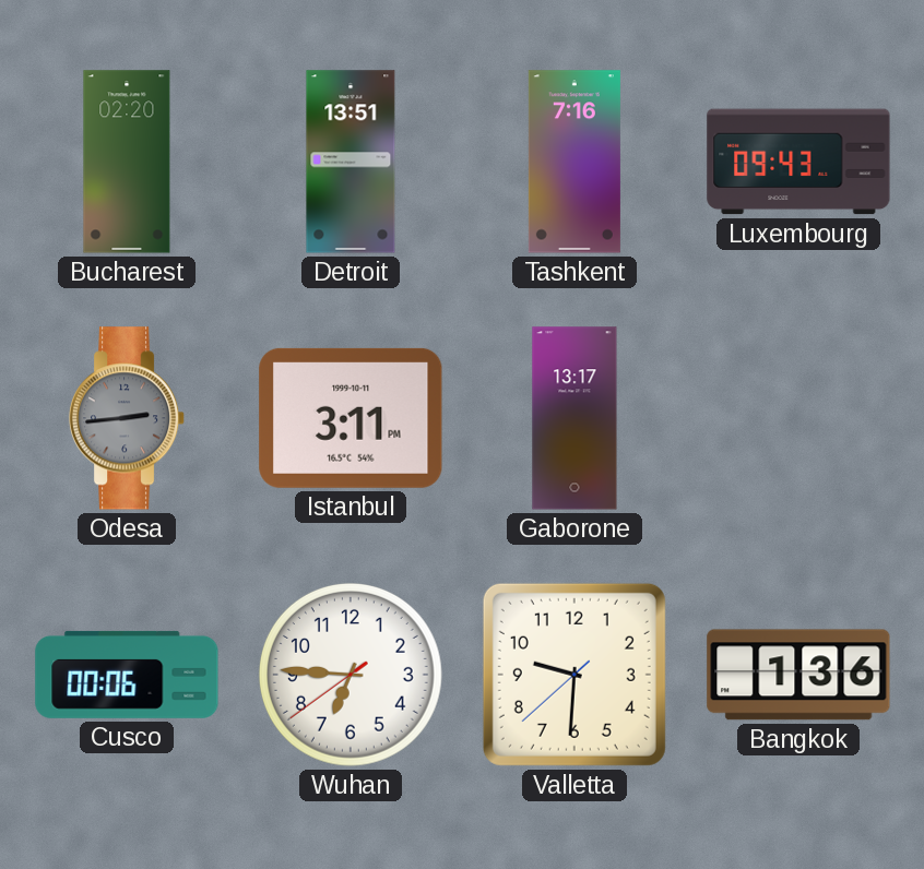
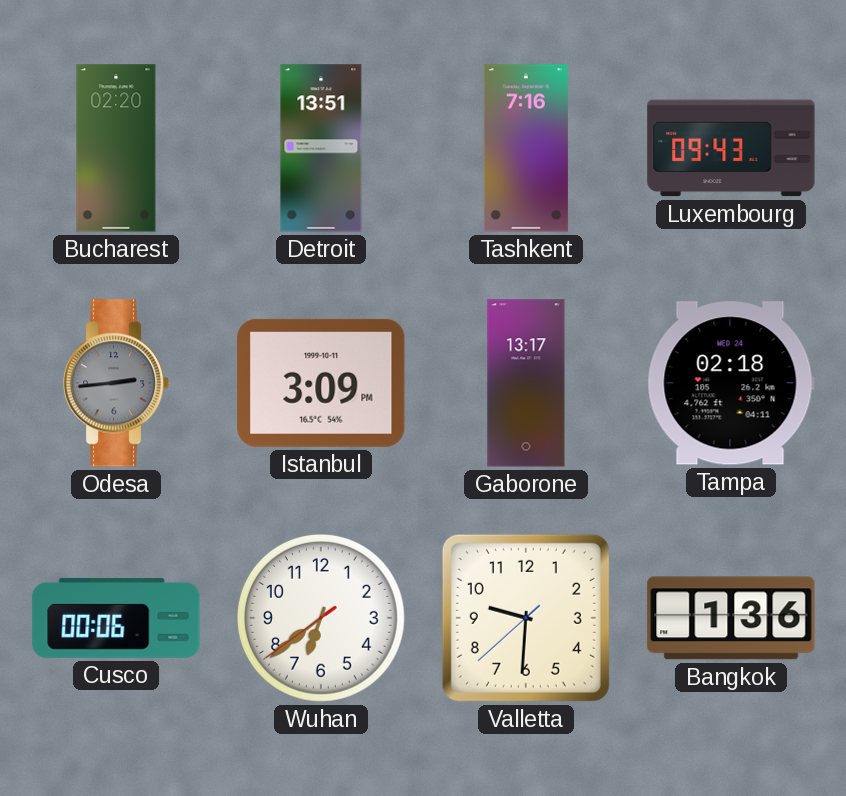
Istanbul: 3:11 -> 3:09
Tampa: none -> 02:18
Wuhan: 6:45 -> 6:38
